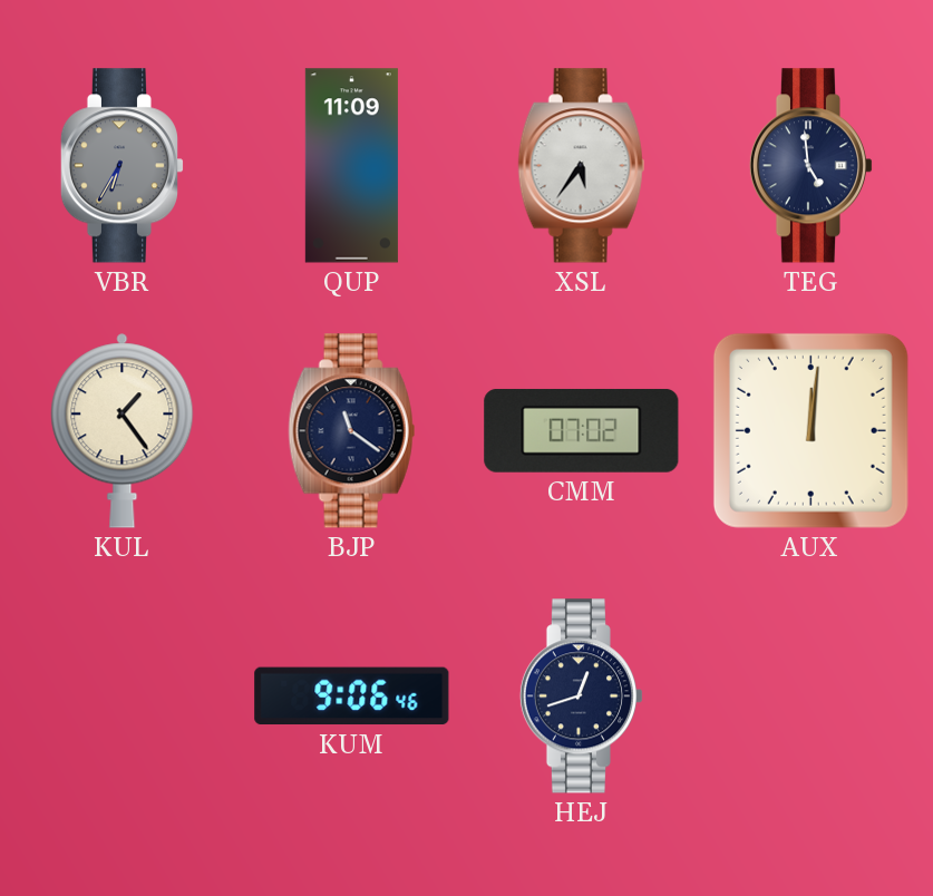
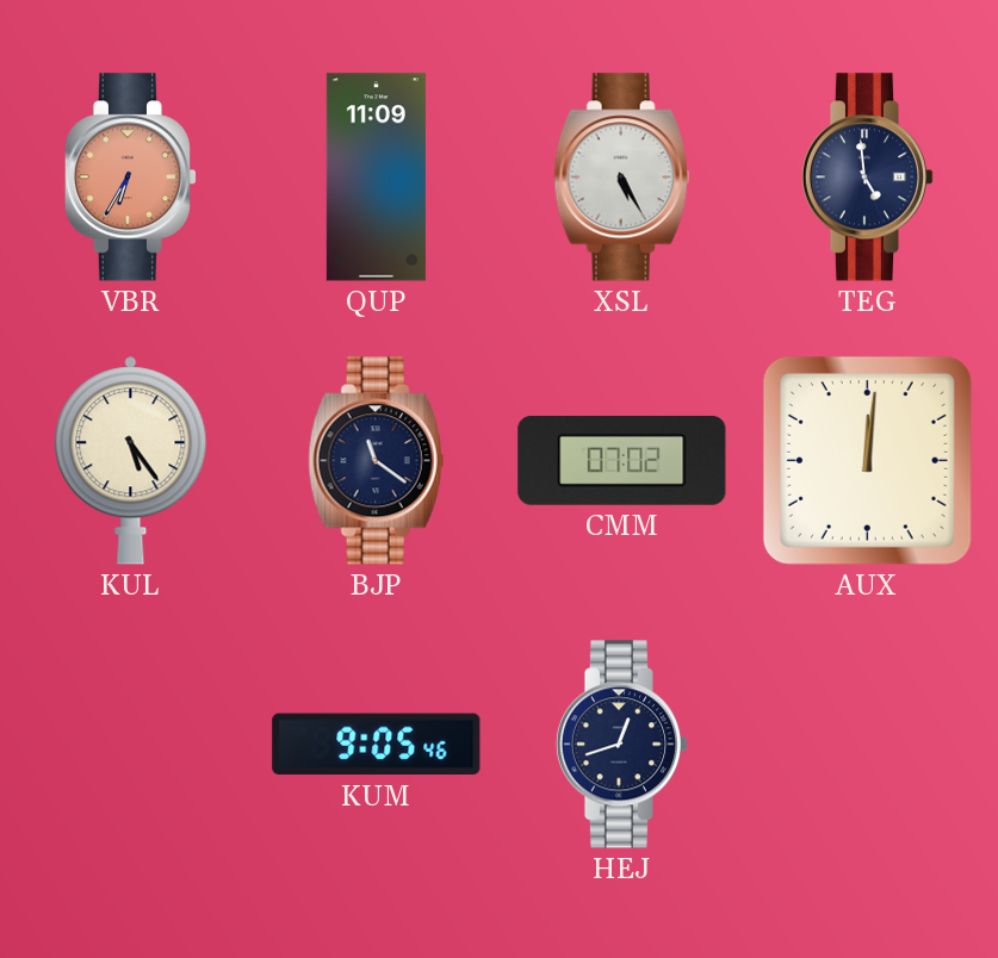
VBR dial: grey -> salmon
XSL: 5:36 -> 5:25
KUL: 1:24 -> 5:24
KUM: 9:06 -> 9:05
